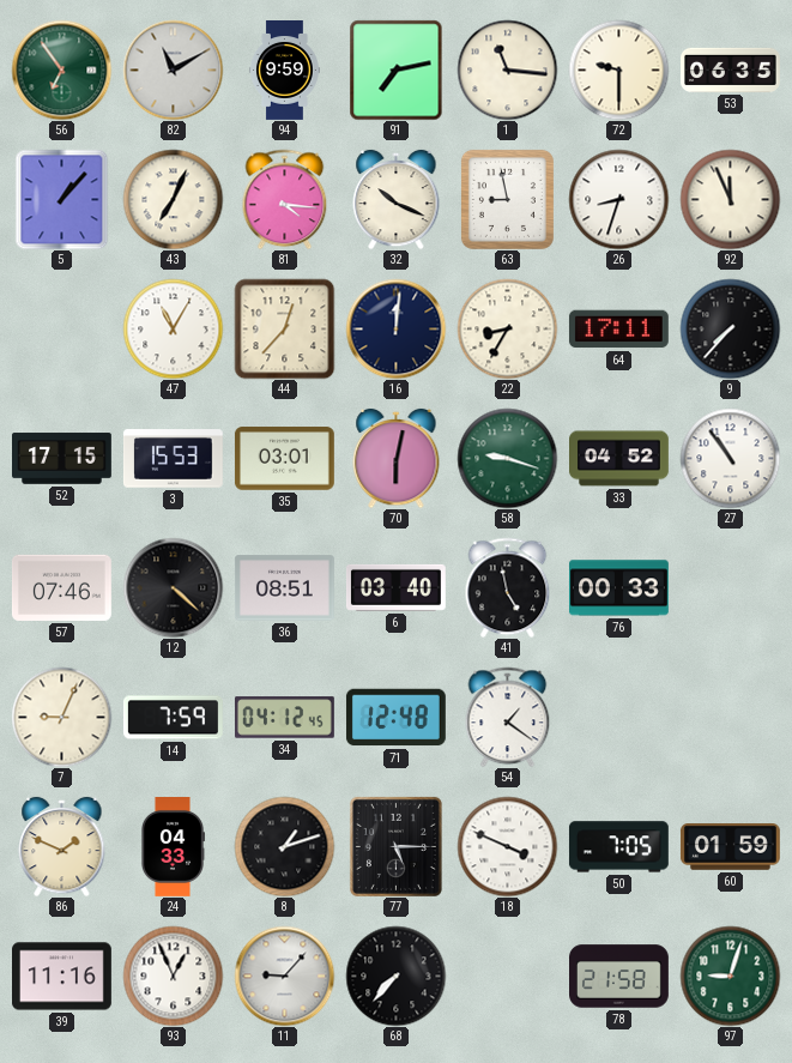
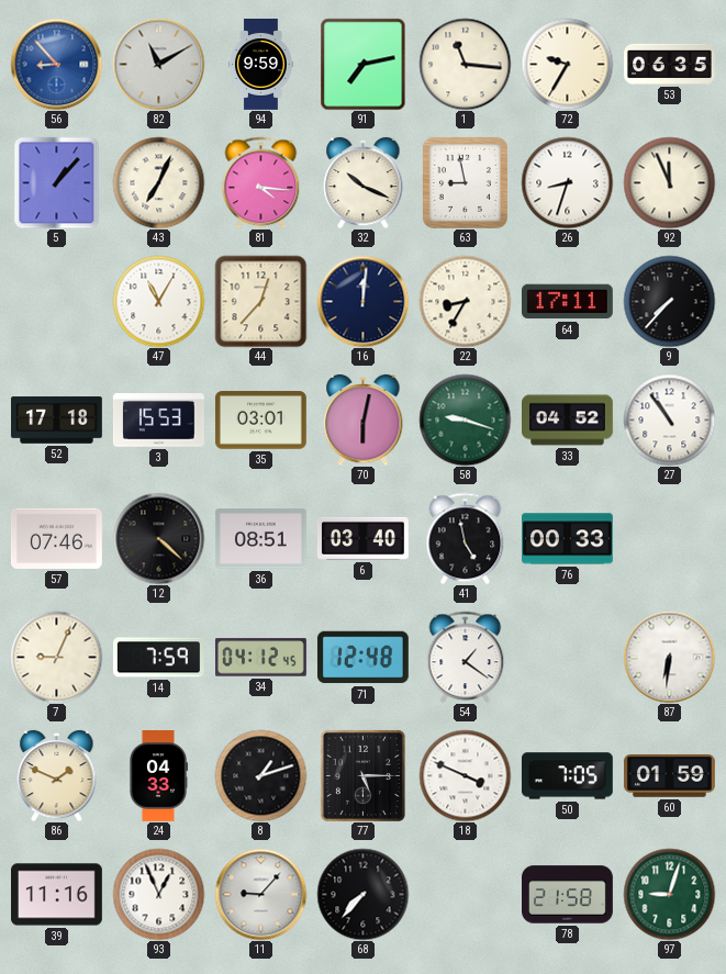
56: 6:54 -> 8:53
56 dial: green -> blue
72: 9:30 -> 9:35
52: 17:15 -> 17:18
87: none -> 6:31
